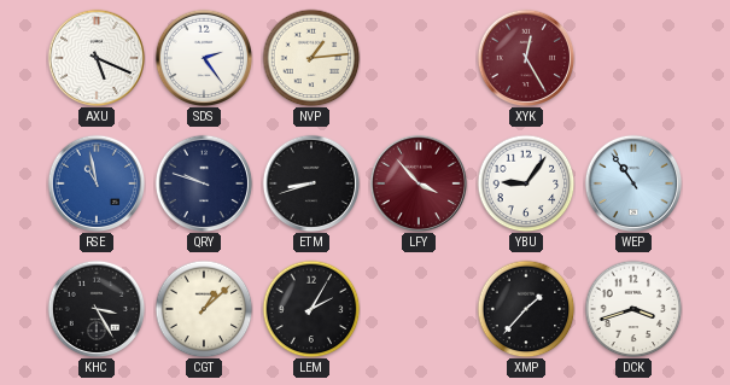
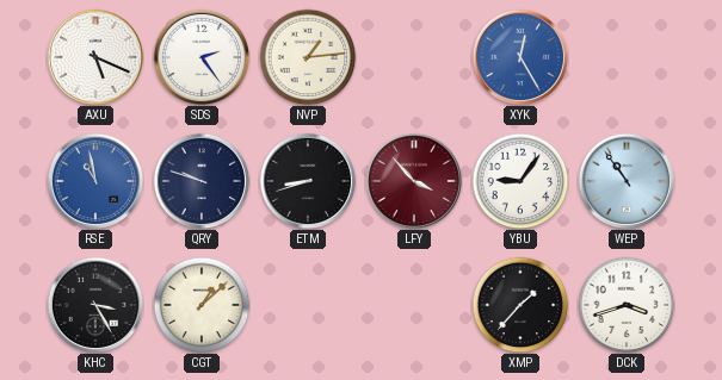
XYK dial: burgundy -> blue
LEM: 2:05 -> none
